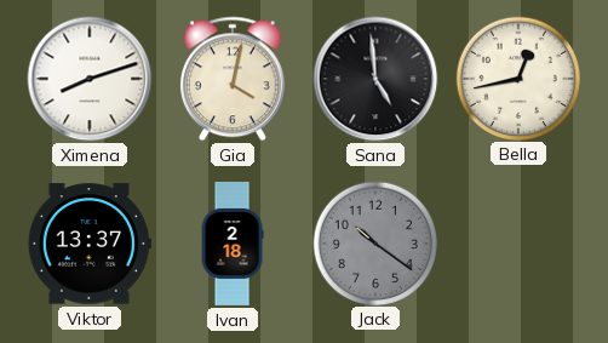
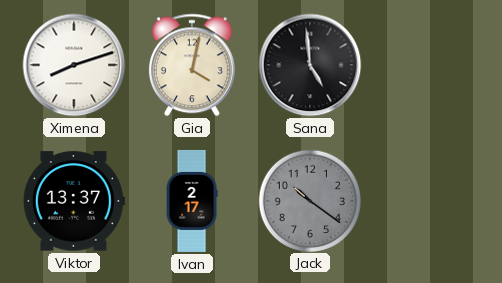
Bella: 12:43 -> none
Ivan: 2:18 -> 2:17
